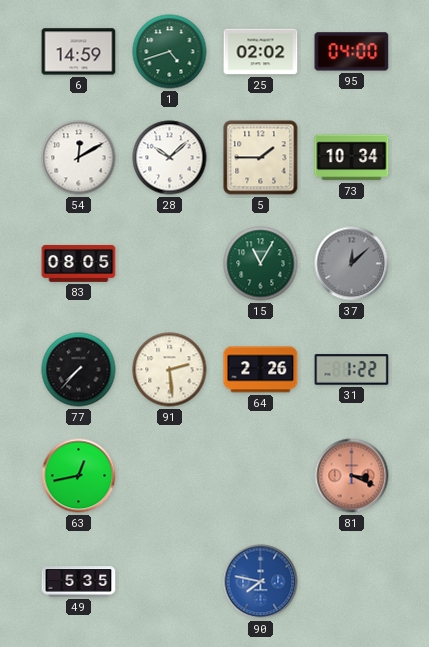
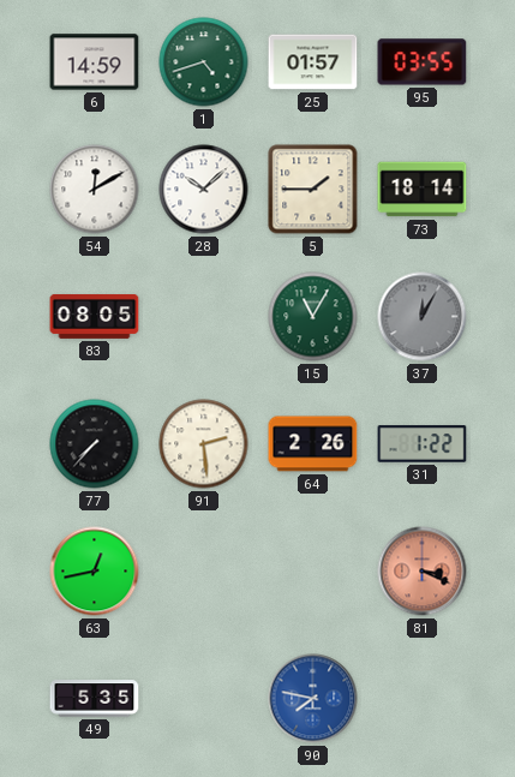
25: 02:02 -> 01:57
95: 04:00 -> 03:55
73: 10:34 -> 18:14
37: 12:08 -> 12:05
